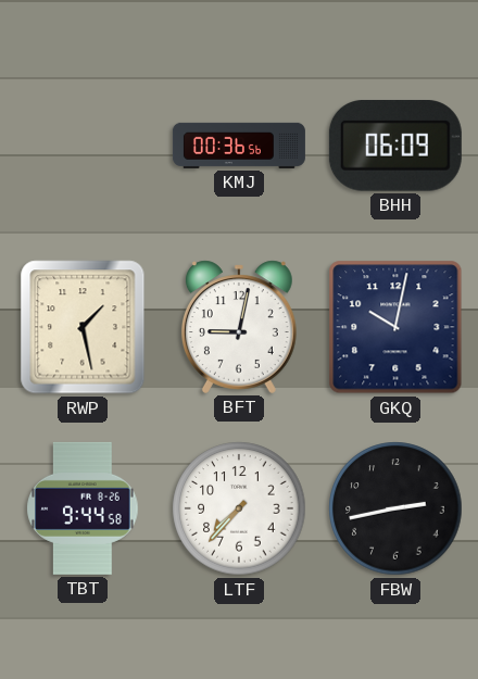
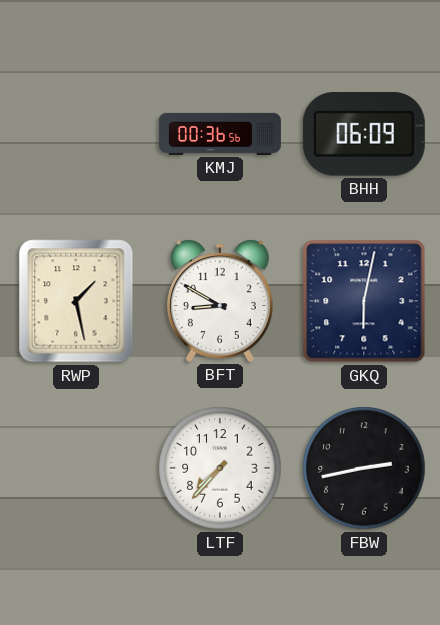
BFT: 9:02 -> 8:50
GKQ: 10:02 -> 6:02
TBT: 9:44 -> none
